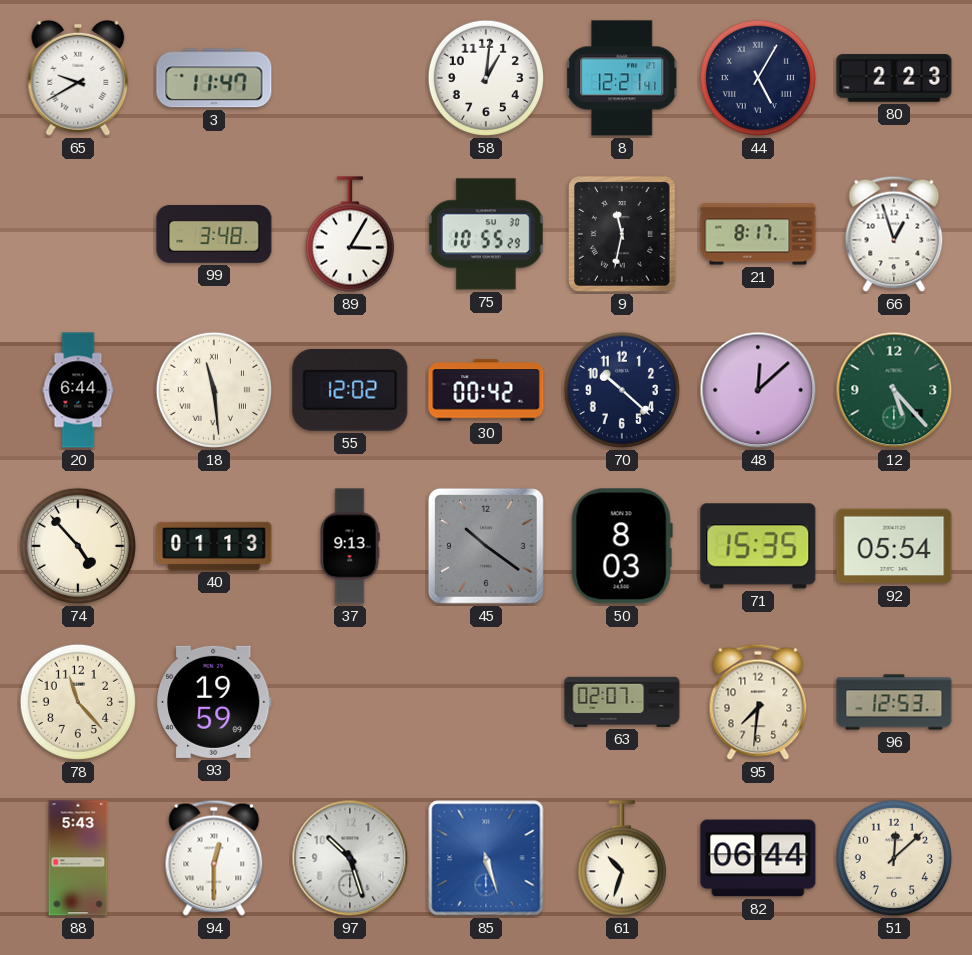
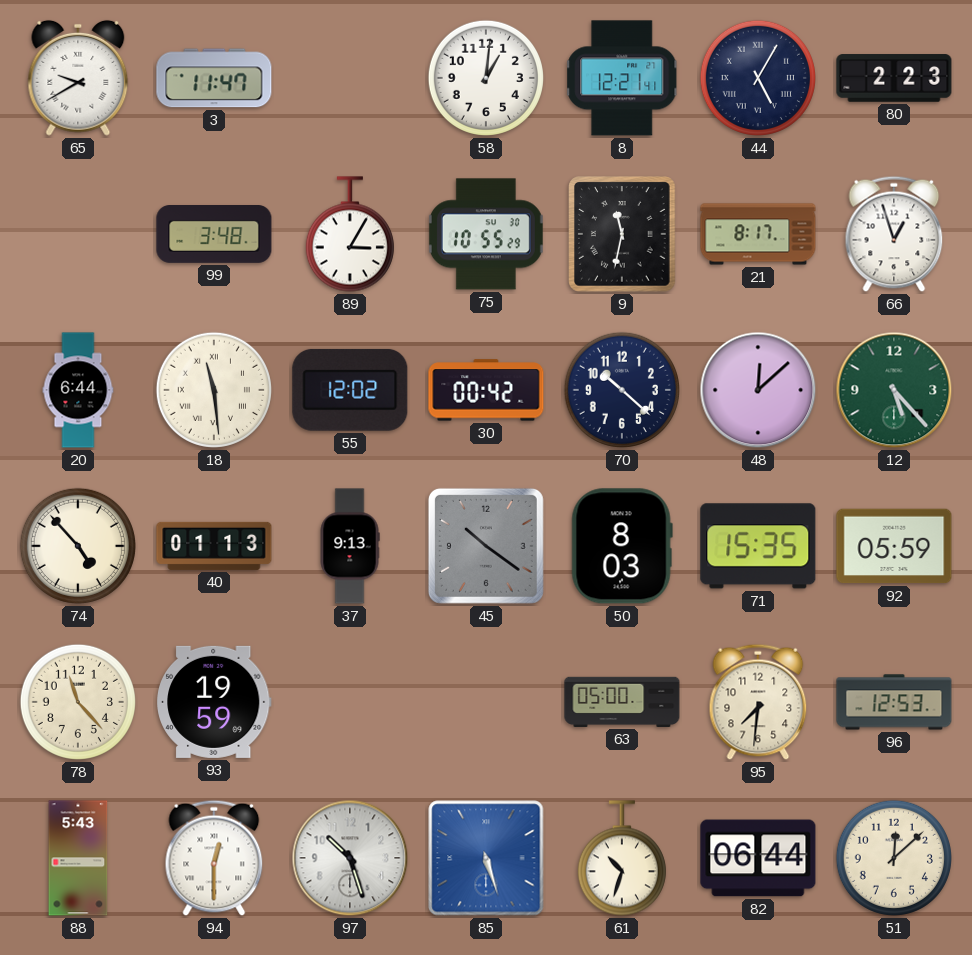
92: 05:54 -> 05:59
63: 02:07 -> 05:00
